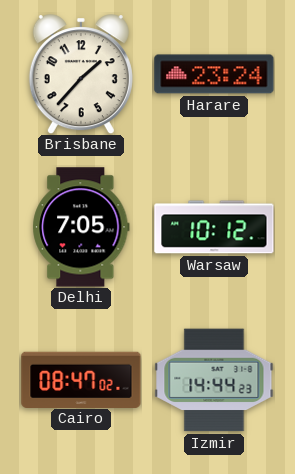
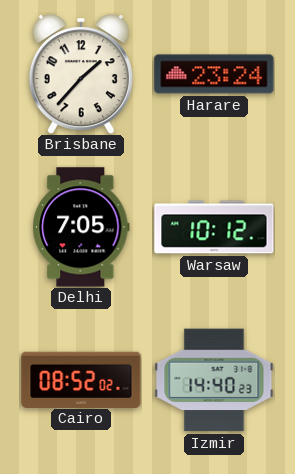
Cairo: 08:47 -> 08:52
Izmir: 14:44 -> 14:40
